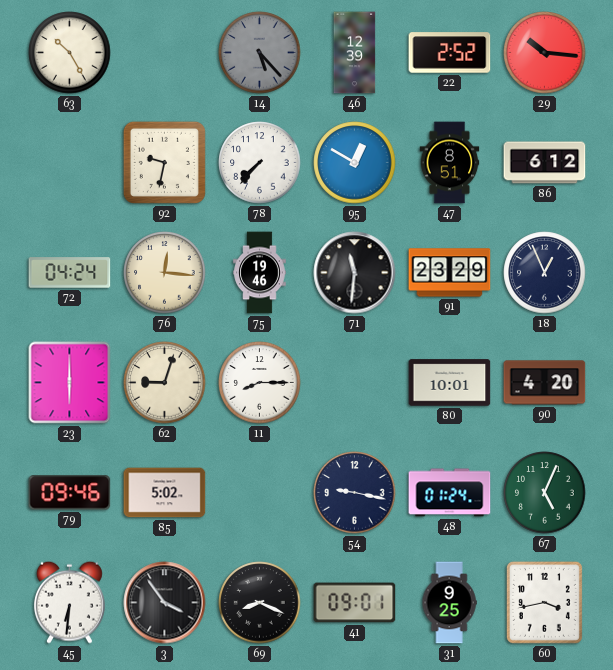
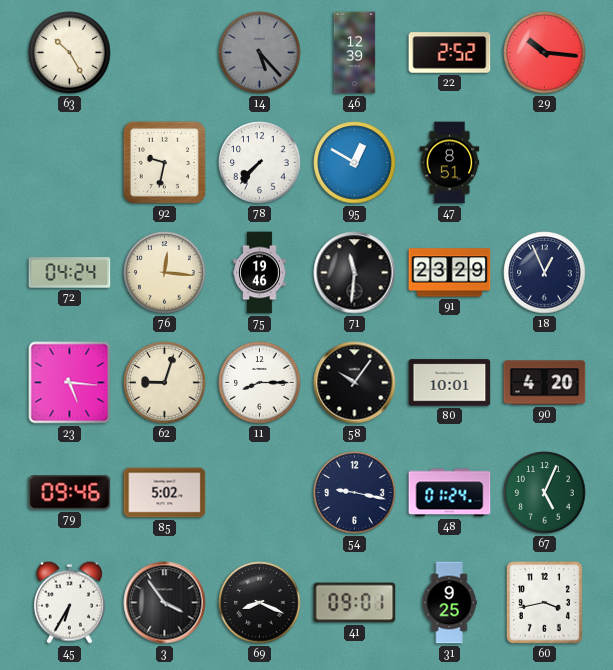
86: 6:12 -> none
23: 6:00 -> 5:16
58: none -> 10:06
45: 6:31 -> 6:35
